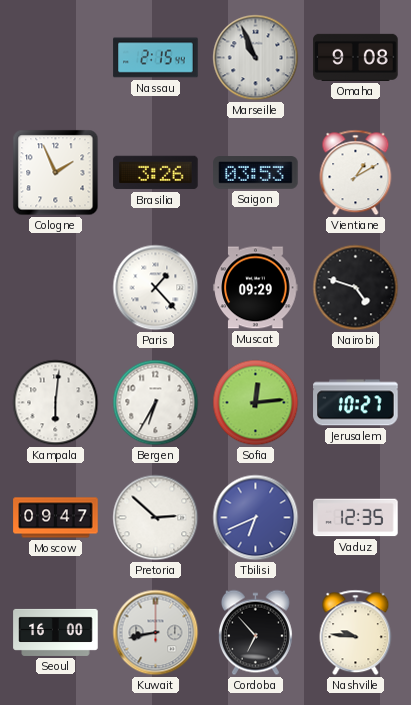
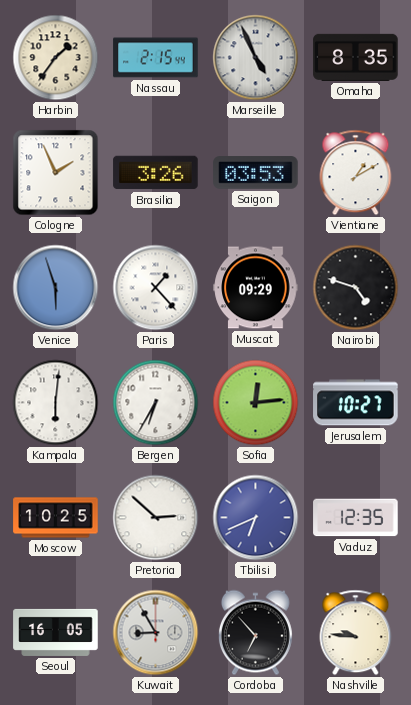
Harbin: none -> 1:36
Marseille: 10:56 -> 4:56
Omaha: 9:08 -> 8:35
Venice: none -> 5:57
Moscow: 09:47 -> 10:25
Seoul: 16:00 -> 16:05
Kuwait: 8:43 -> 8:55
